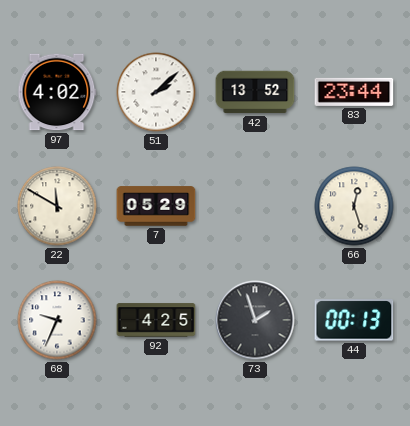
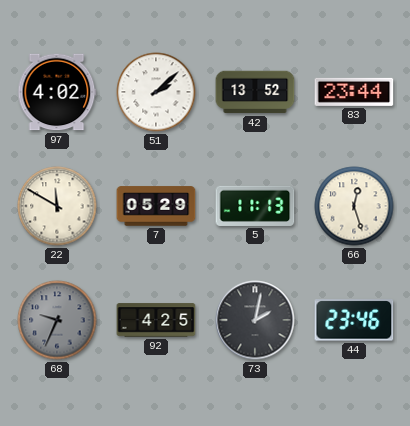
5: none -> 11:13
68 dial: white -> grey
73: 1:57 -> 2:02
44: 00:13 -> 23:46
